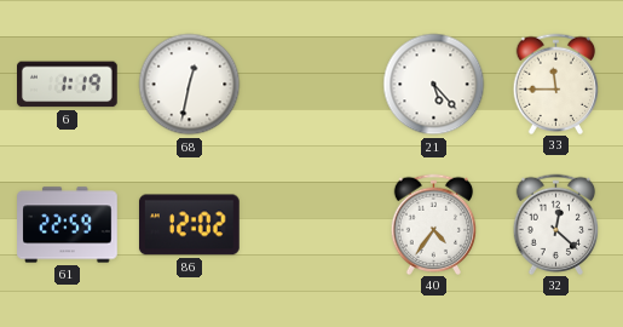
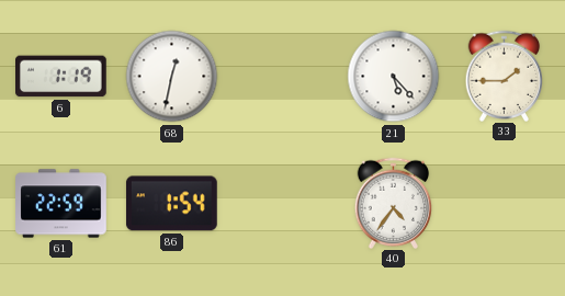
33: 11:45 -> 1:45
86: 12:02 -> 1:54
32: 12:22 -> none
